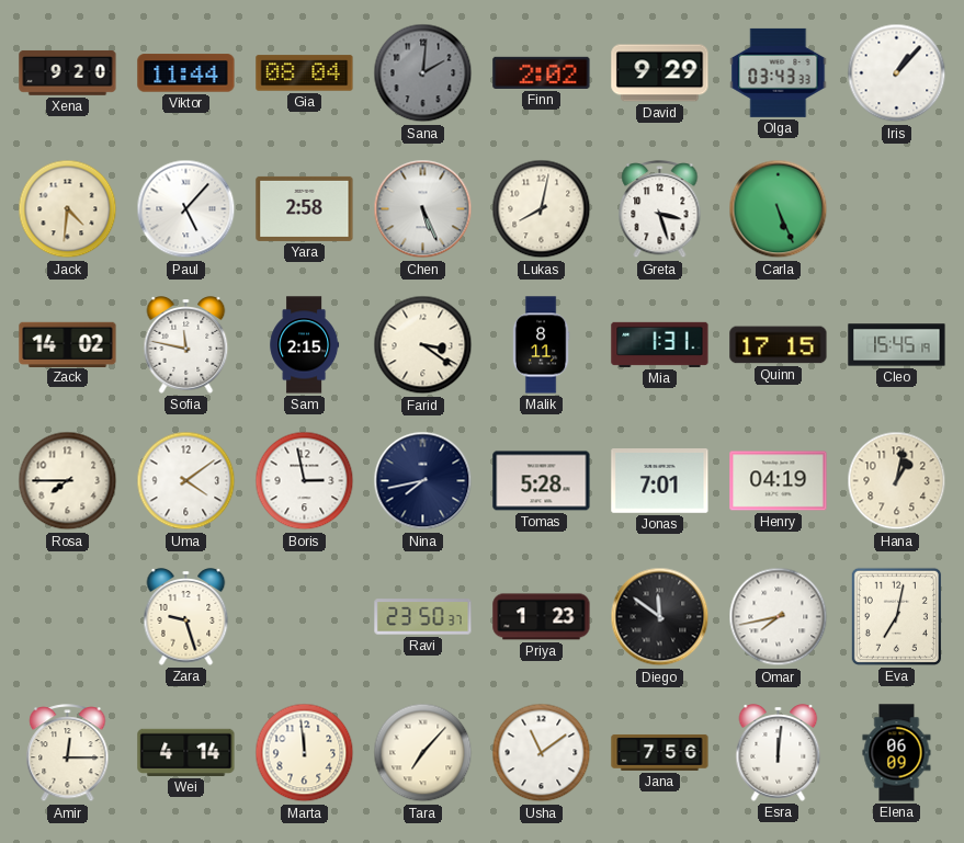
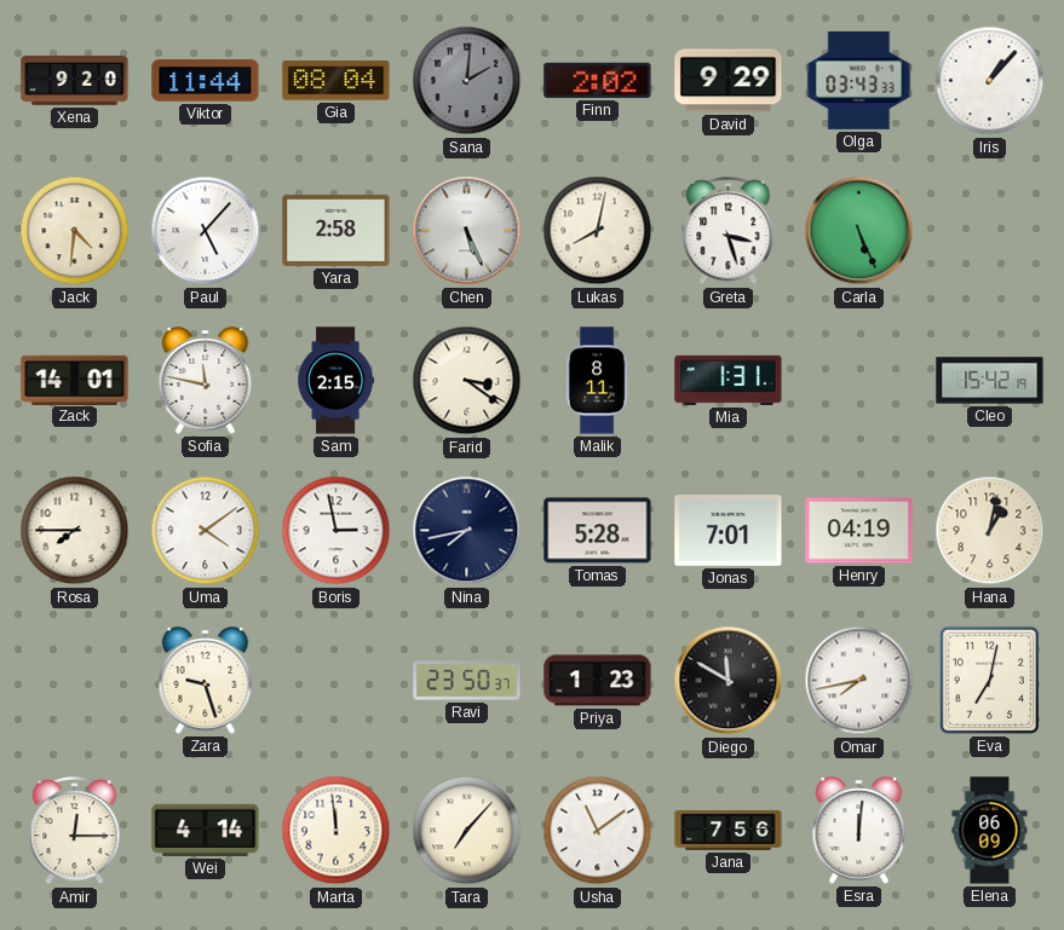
Zack: 14:02 -> 14:01
Quinn: 17:15 -> none
Cleo: 15:45 -> 15:42
Diego: 11:51 -> 11:50
